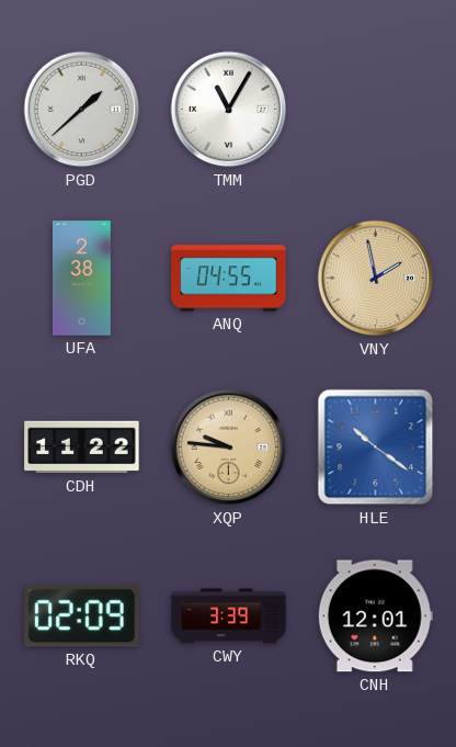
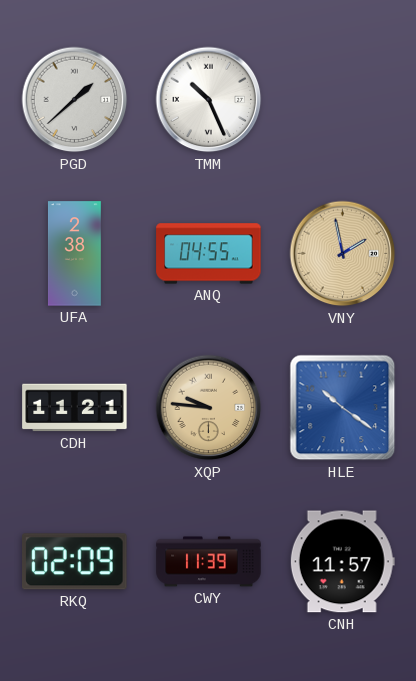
TMM: 11:05 -> 10:26
CDH: 11:22 -> 11:21
CWY: 3:39 -> 11:39
CNH: 12:01 -> 11:57
